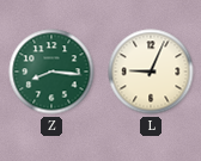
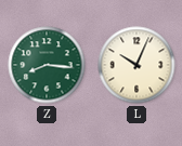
L: 9:04 -> 10:04
